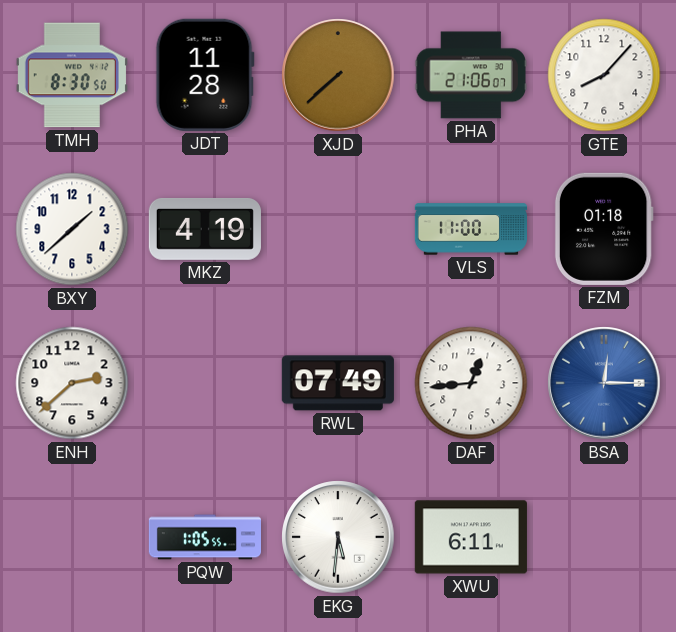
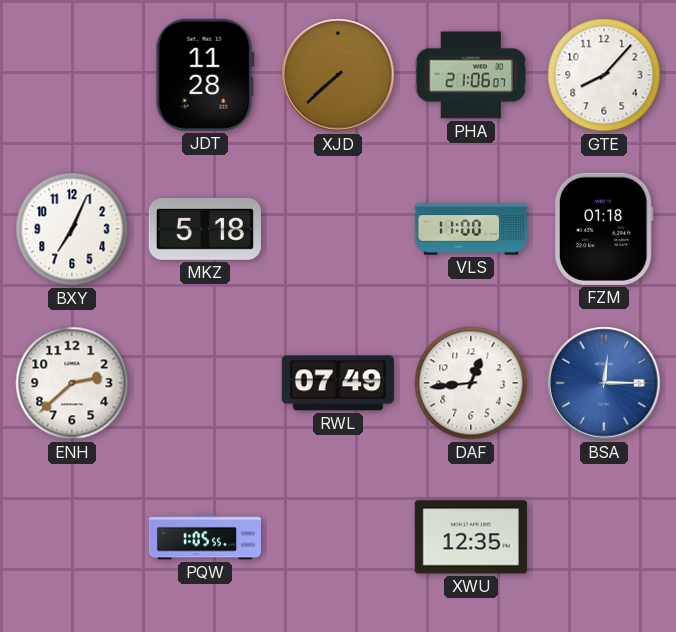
TMH: 8:30 -> none
BXY: 1:38 -> 7:04
MKZ: 4:19 -> 5:18
EKG: 5:31 -> none
XWU: 6:11 -> 12:35
